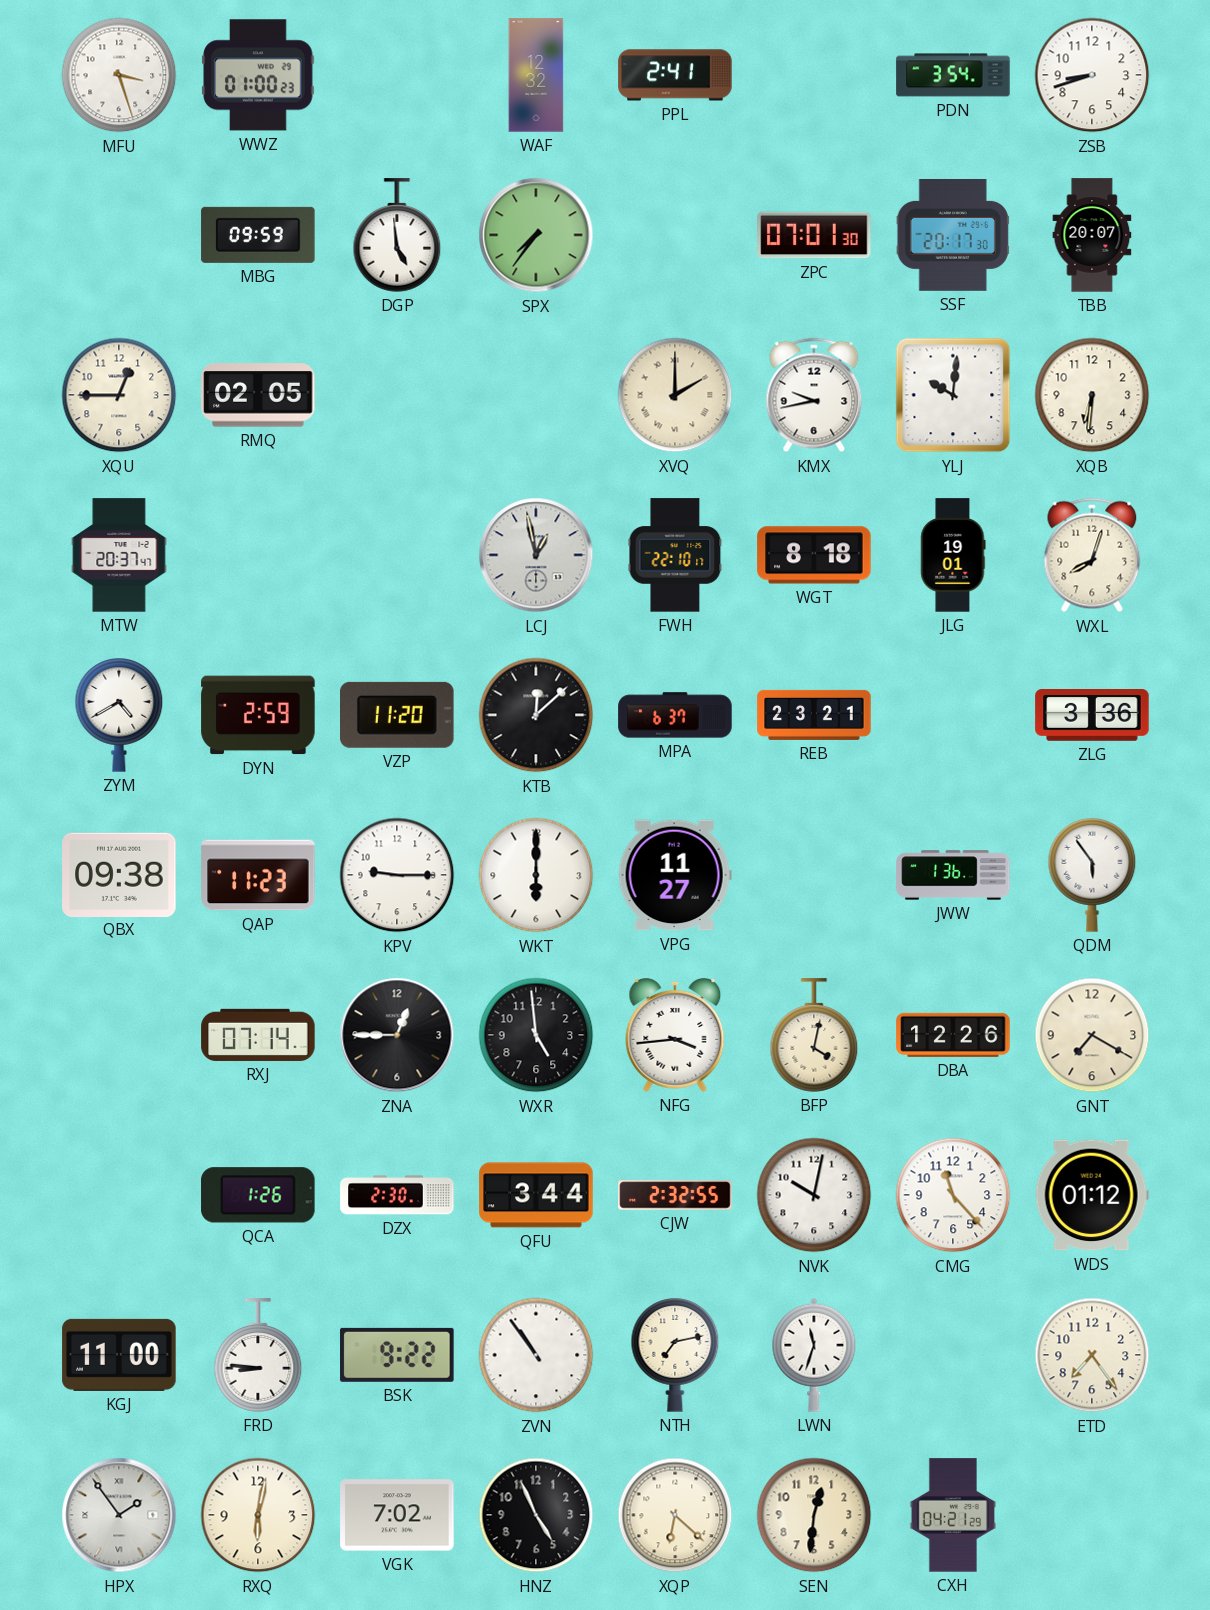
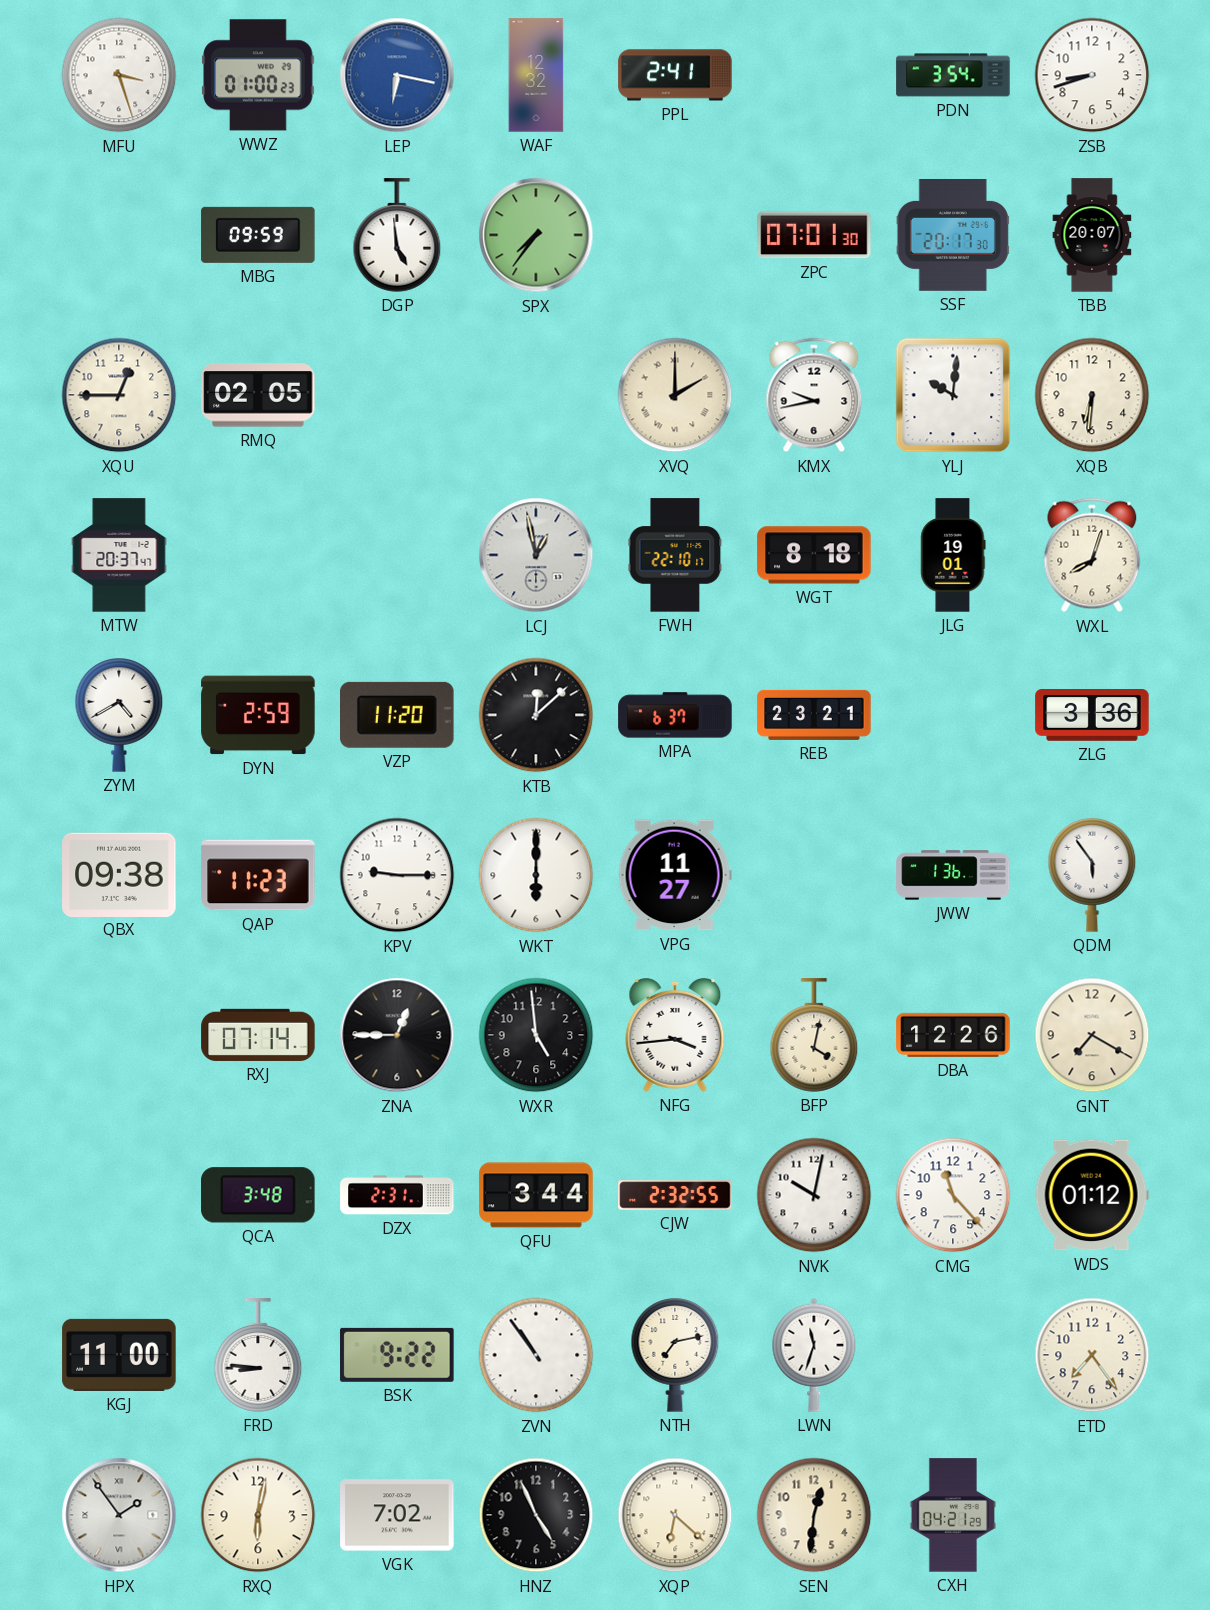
LEP: none -> 6:17
QCA: 1:26 -> 3:48
DZX: 2:30 -> 2:31
